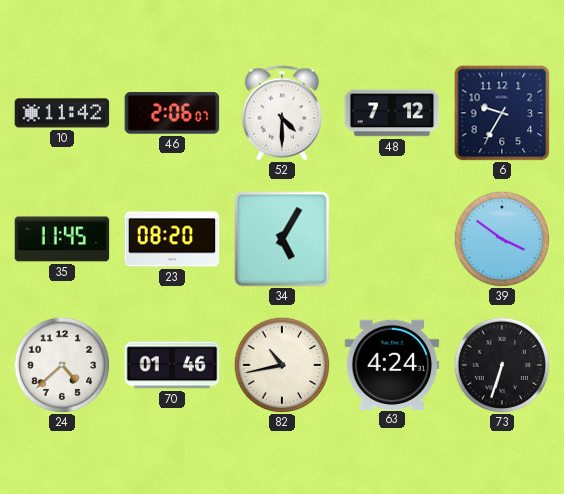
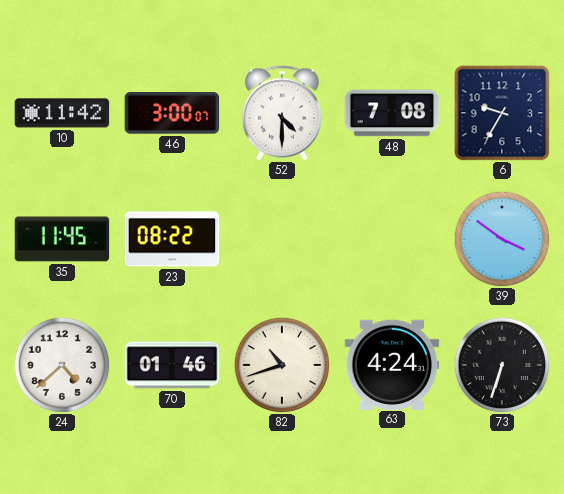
46: 2:06 -> 3:00
48: 7:12 -> 7:08
23: 08:20 -> 08:22
34: 5:05 -> none
82: 10:43 -> 10:42
